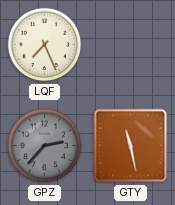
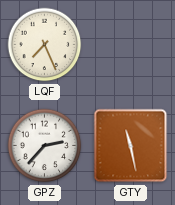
GPZ dial: grey -> white
